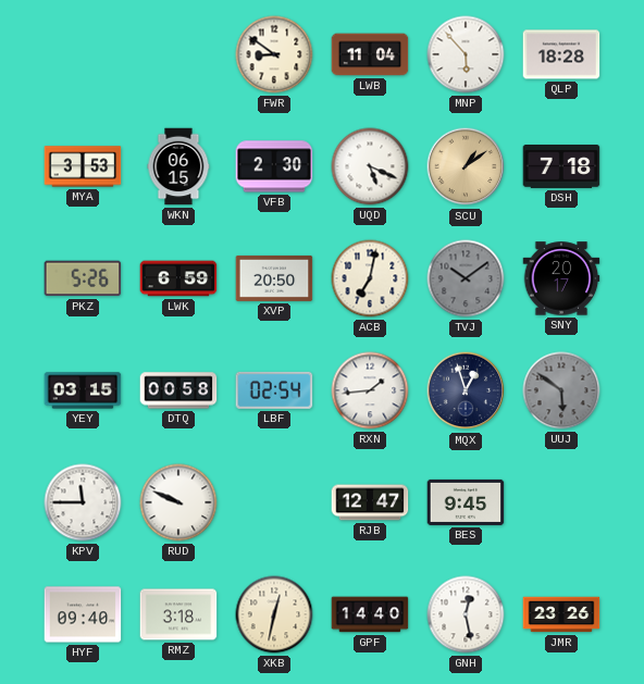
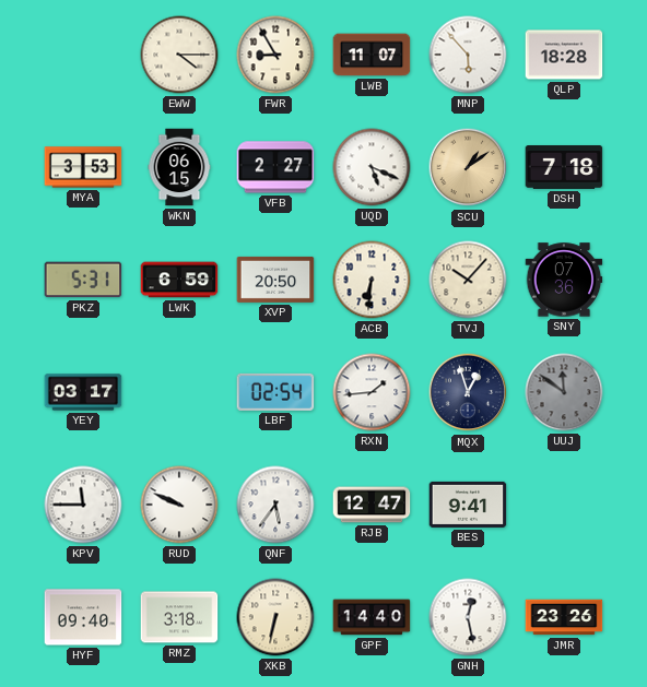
EWW: none -> 4:15
FWR: 8:51 -> 8:55
LWB: 11:04 -> 11:07
VFB: 2:30 -> 2:27
PKZ: 5:26 -> 5:31
ACB: 7:02 -> 6:31
TVJ: 10:09 -> 10:07
TVJ dial: grey -> cream
SNY: 20:17 -> 07:36
YEY: 03:15 -> 03:17
DTQ: 00:58 -> none
UUJ: 5:51 -> 11:51
QNF: none -> 5:36
BES: 9:45 -> 9:41
XKB: 12:32 -> 6:32
